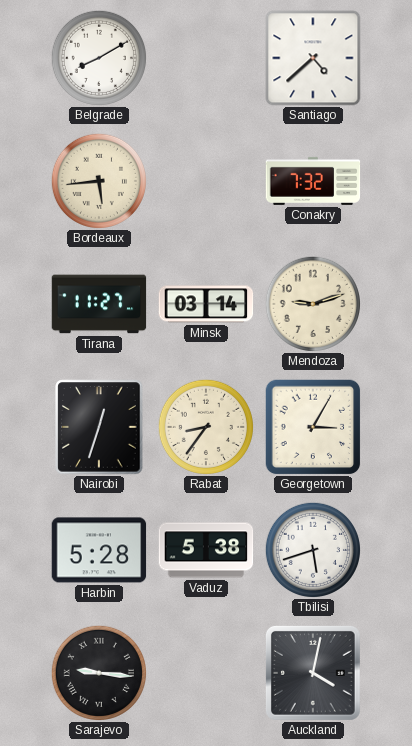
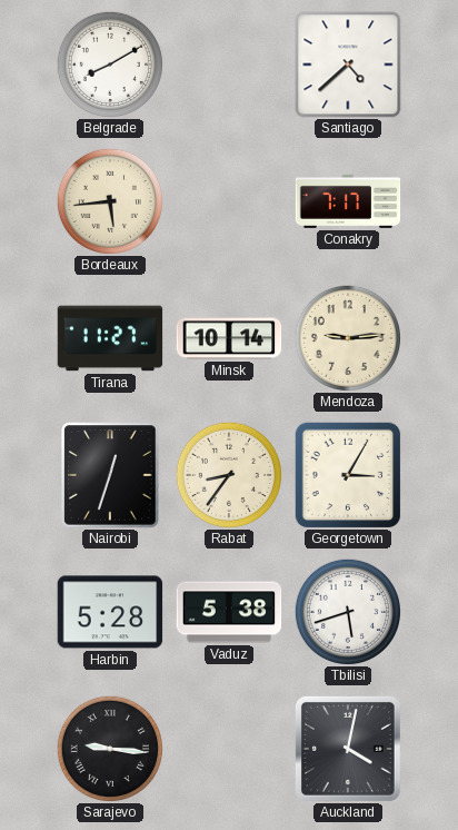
Conakry: 7:32 -> 7:17
Minsk: 03:14 -> 10:14
Mendoza: 9:12 -> 9:14
